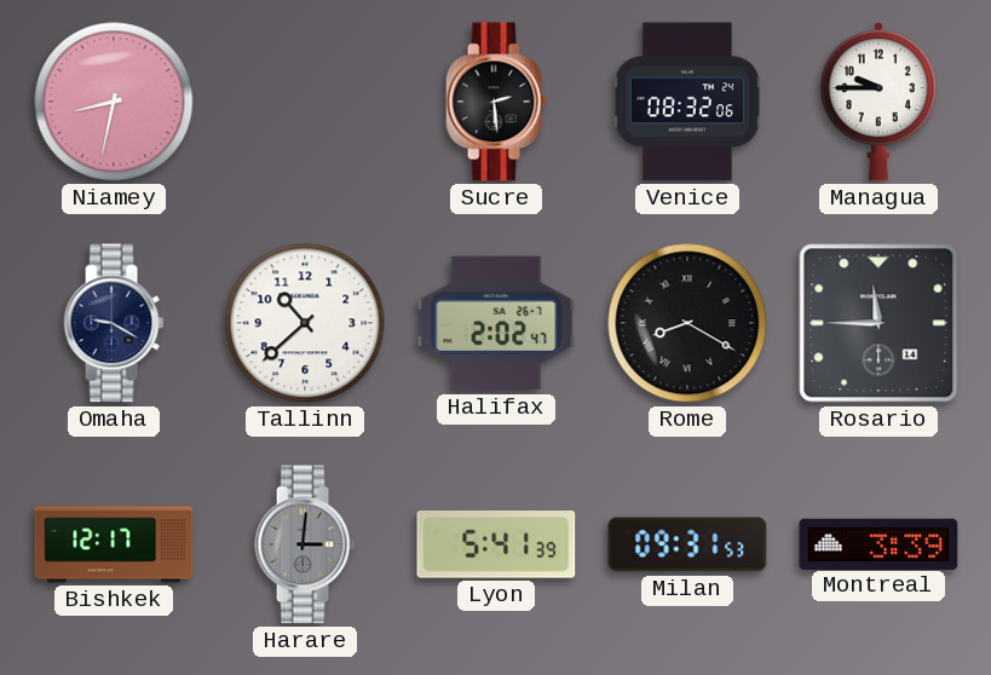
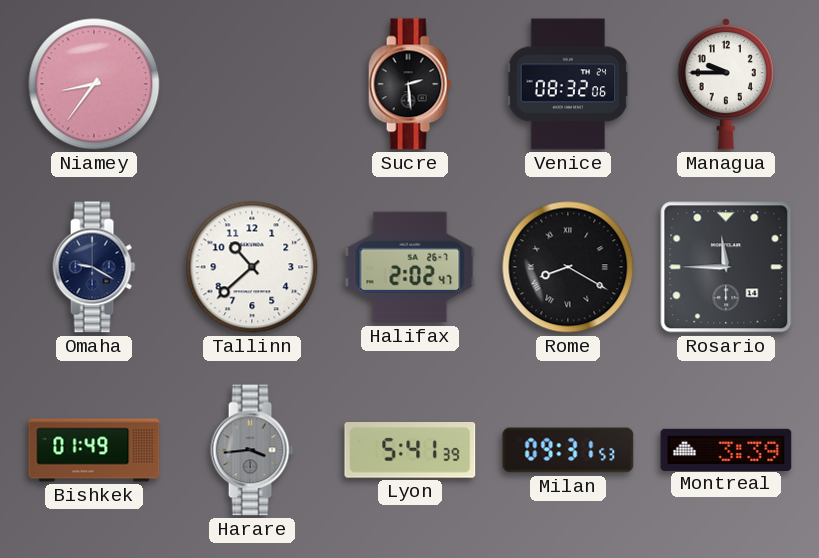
Niamey: 8:32 -> 8:36
Bishkek: 12:17 -> 01:49
Harare: 3:01 -> 3:44
